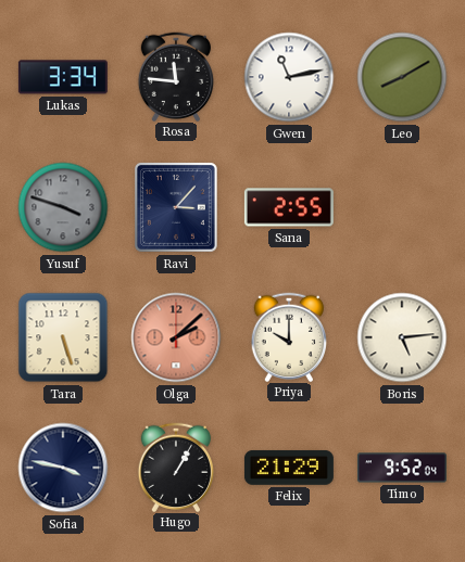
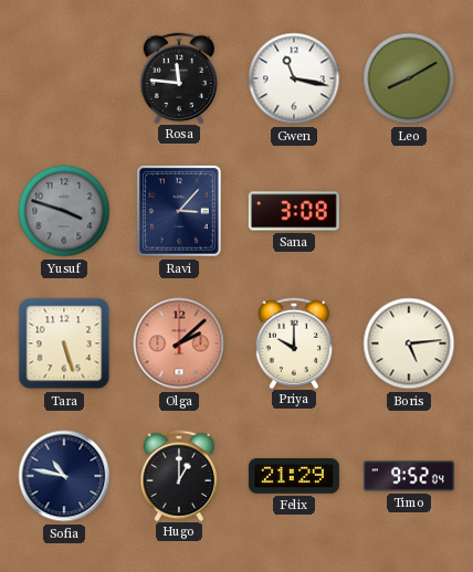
Lukas: 3:34 -> none
Gwen: 11:13 -> 11:17
Sana: 2:55 -> 3:08
Sofia: 3:47 -> 10:47
Hugo: 1:05 -> 1:00
